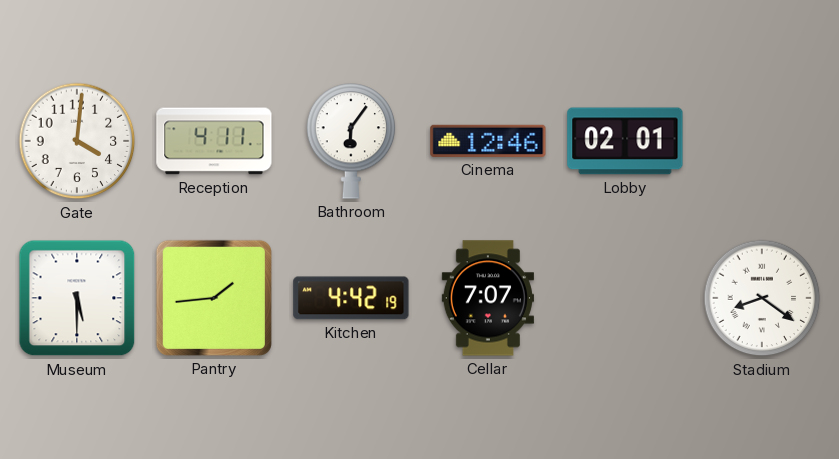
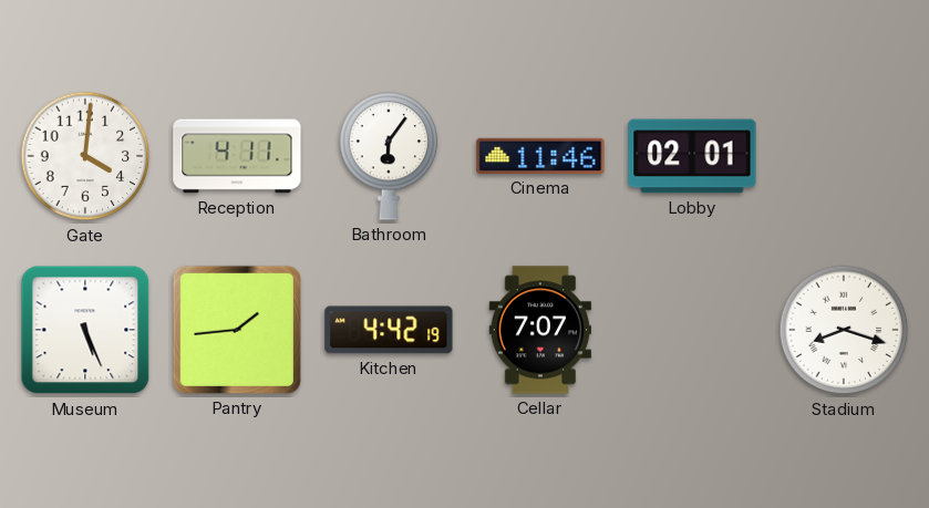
Cinema: 12:46 -> 11:46
Museum: 5:30 -> 5:26
Stadium: 8:21 -> 8:18
